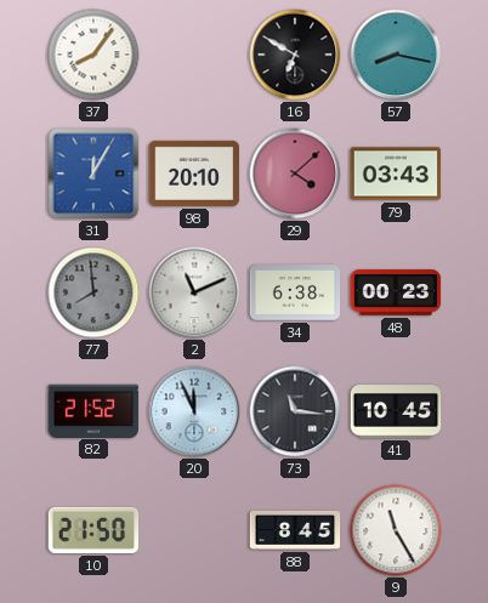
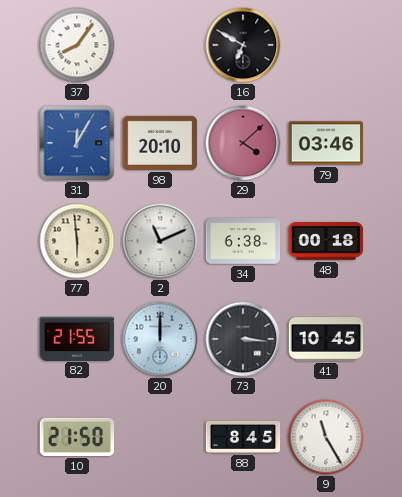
57: 8:17 -> none
79: 03:43 -> 03:46
77: 7:59 -> 5:59
77 dial: grey -> cream
48: 00:23 -> 00:18
82: 21:52 -> 21:55
20: 11:56 -> 12:00
73: 11:16 -> 3:16
